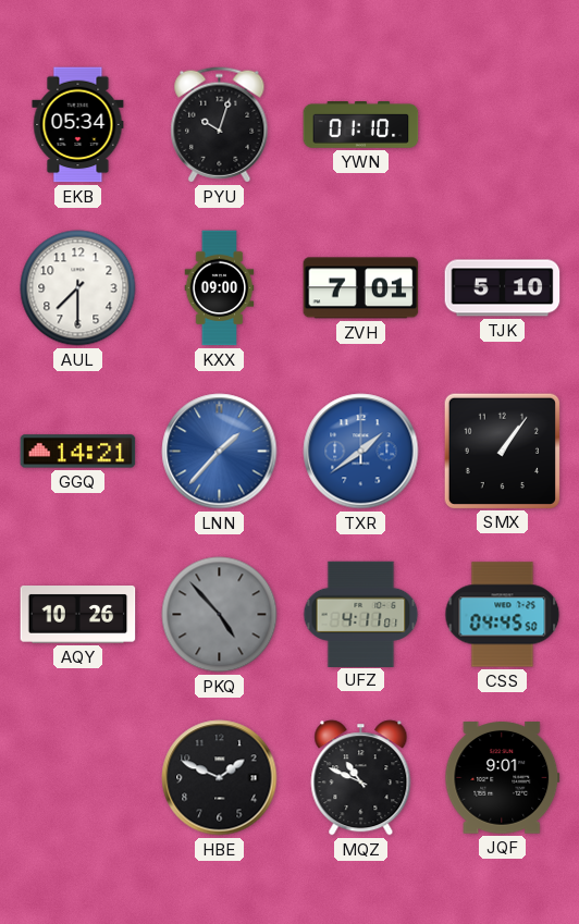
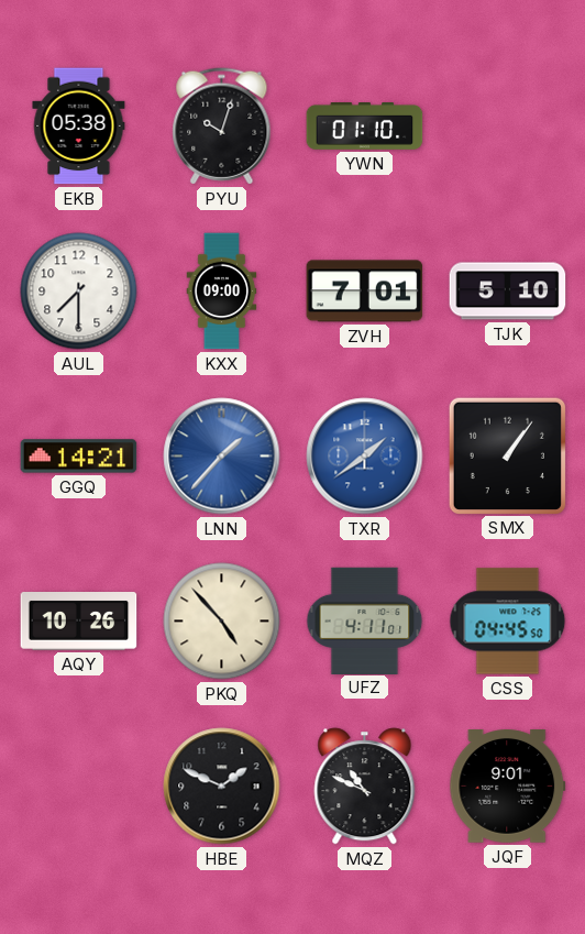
EKB: 05:34 -> 05:38
PKQ dial: grey -> cream
